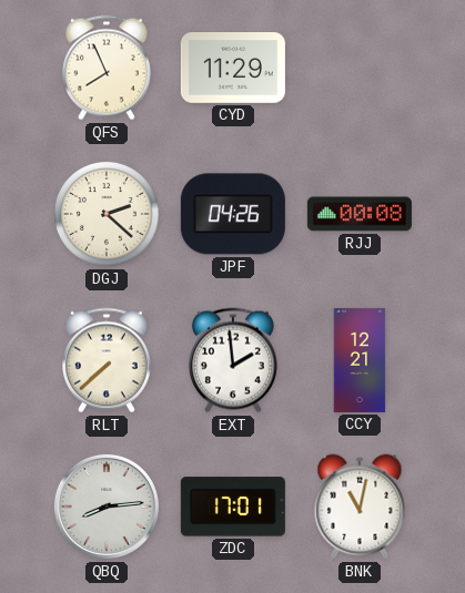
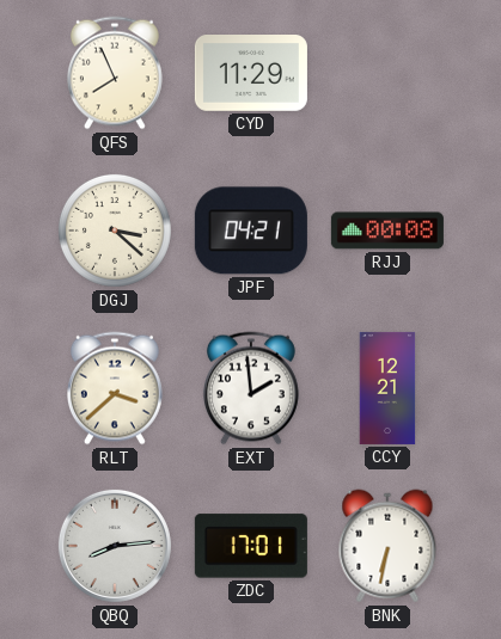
DGJ: 2:22 -> 3:22
JPF: 04:26 -> 04:21
RLT: 7:38 -> 3:38
BNK: 11:02 -> 6:32
